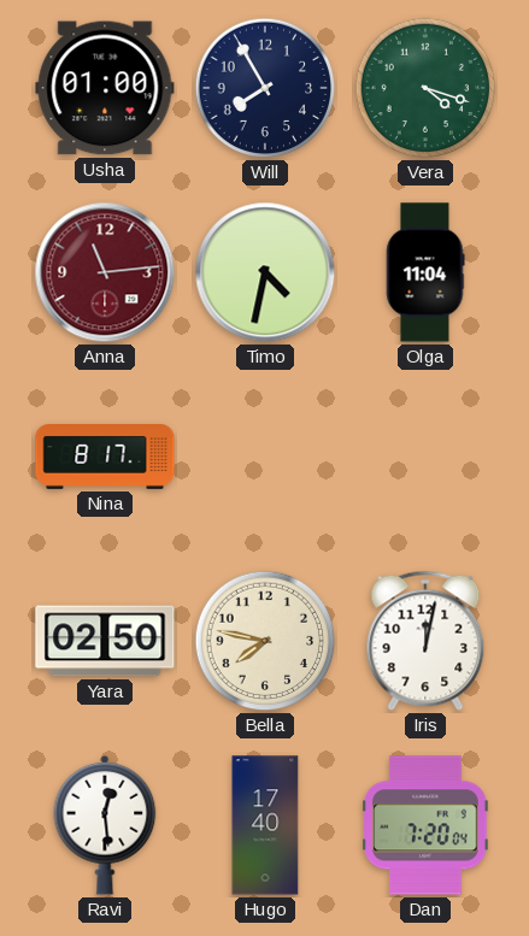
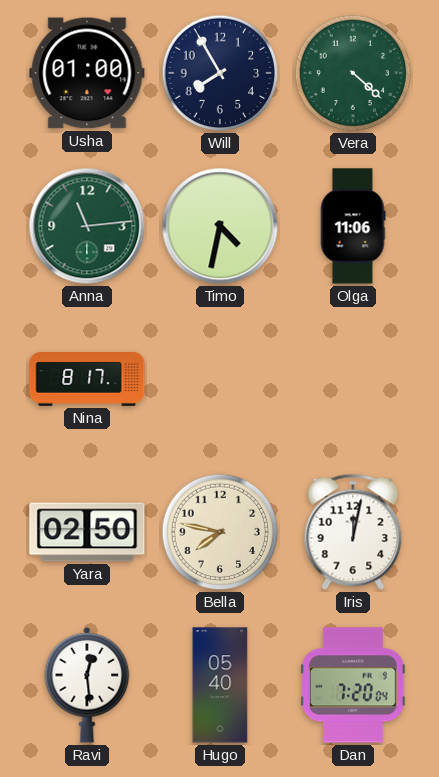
Vera: 4:18 -> 4:22
Anna dial: burgundy -> green
Olga: 11:04 -> 11:06
Hugo: 17:40 -> 05:40
